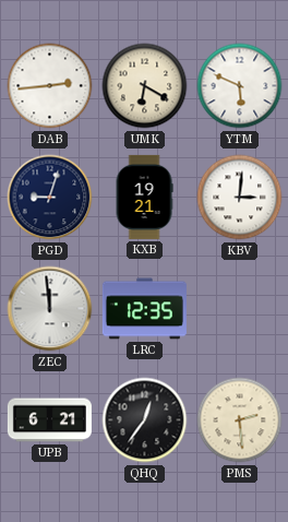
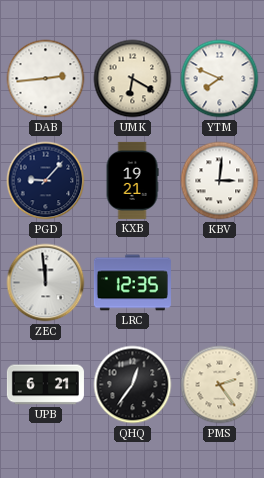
YTM: 5:49 -> 7:49
PGD: 9:03 -> 9:07
PMS: 2:29 -> 2:24
